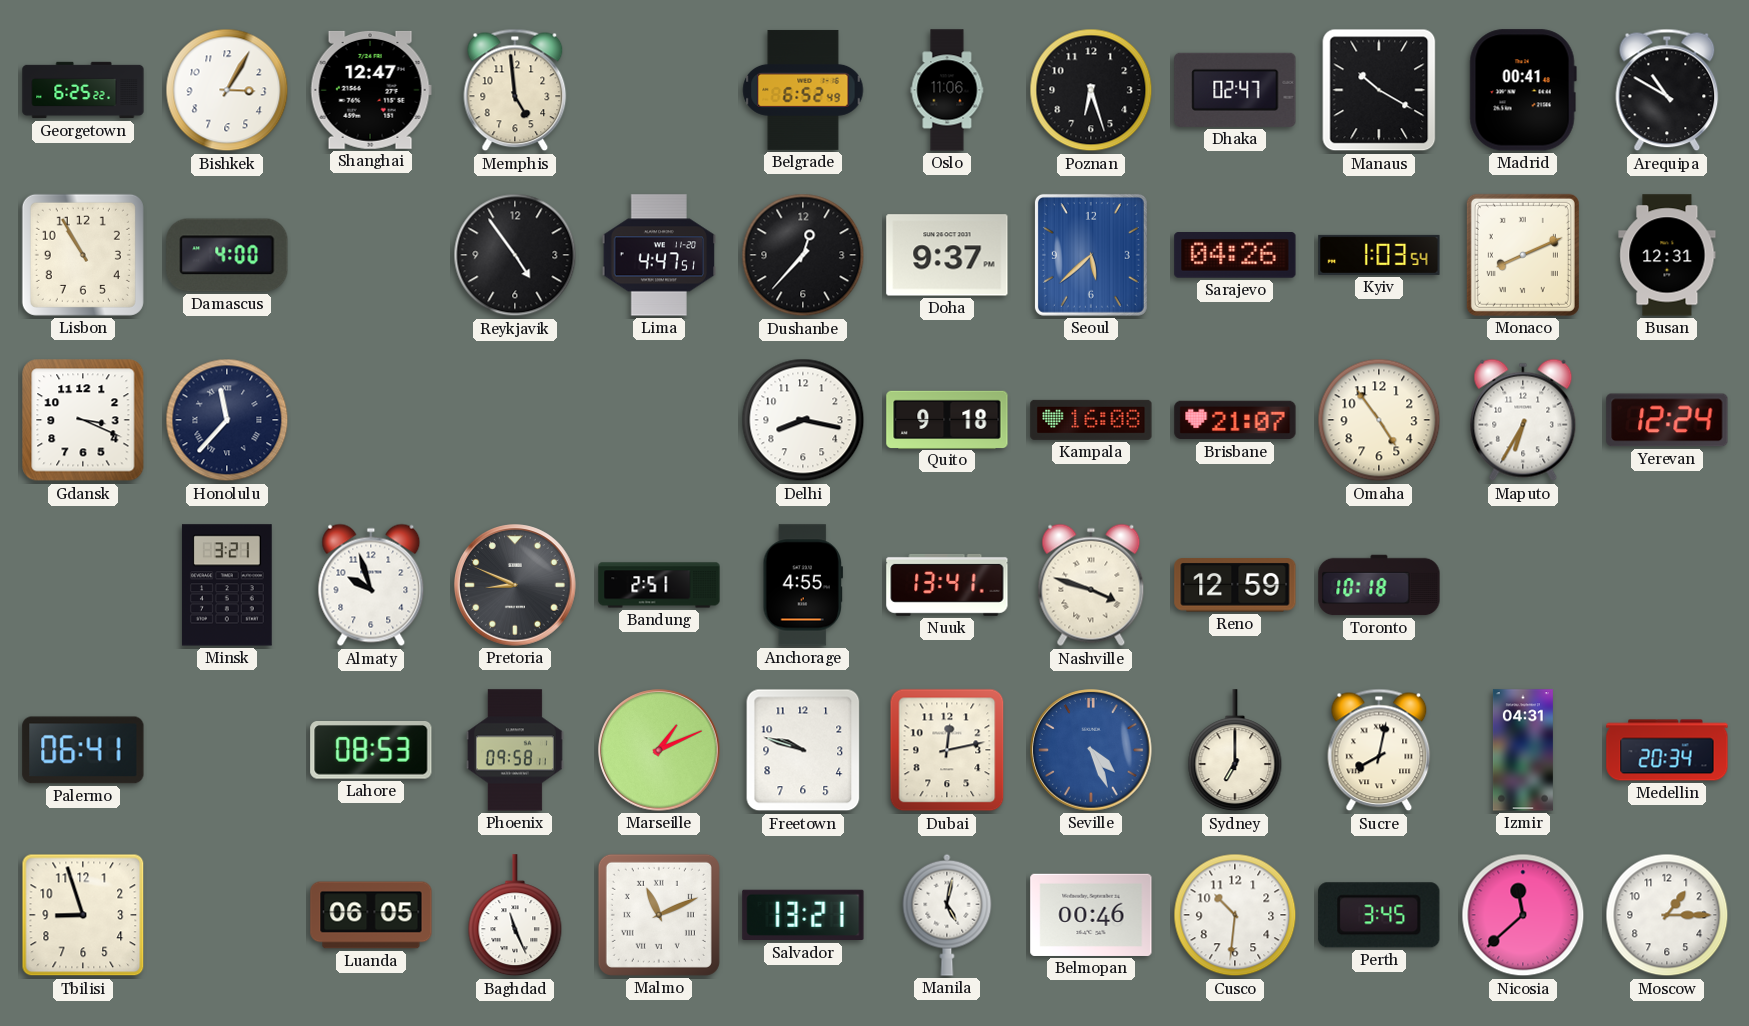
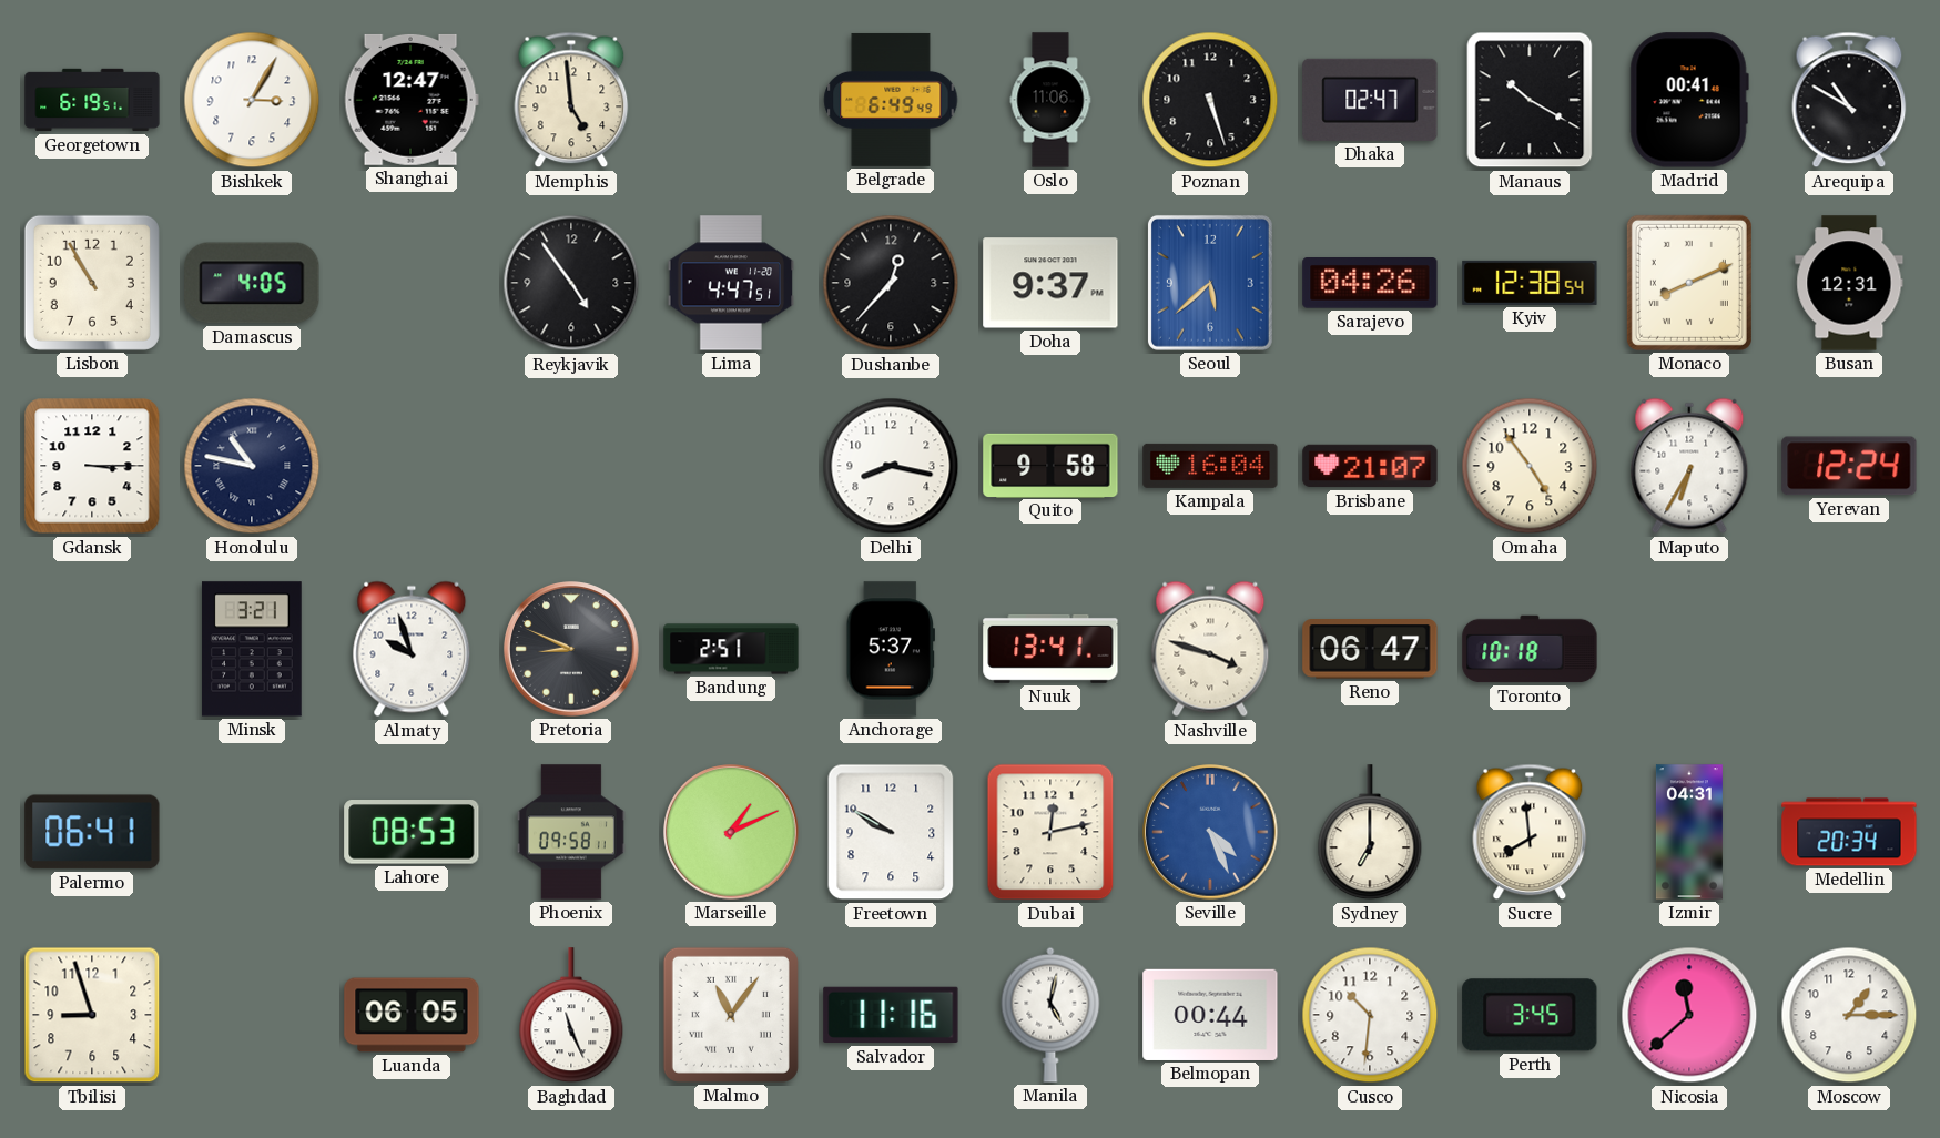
Georgetown: 6:25 -> 6:19
Belgrade: 6:52 -> 6:49
Poznan: 6:27 -> 5:27
Damascus: 4:00 -> 4:05
Kyiv: 1:03 -> 12:38
Gdansk: 3:19 -> 3:15
Honolulu: 11:37 -> 10:47
Quito: 9:18 -> 9:58
Kampala: 16:08 -> 16:04
Anchorage: 4:55 -> 5:37
Reno: 12:59 -> 06:47
Freetown: 9:48 -> 9:50
Sucre: 8:02 -> 7:59
Malmo: 11:11 -> 11:06
Salvador: 13:21 -> 11:16
Belmopan: 00:46 -> 00:44
